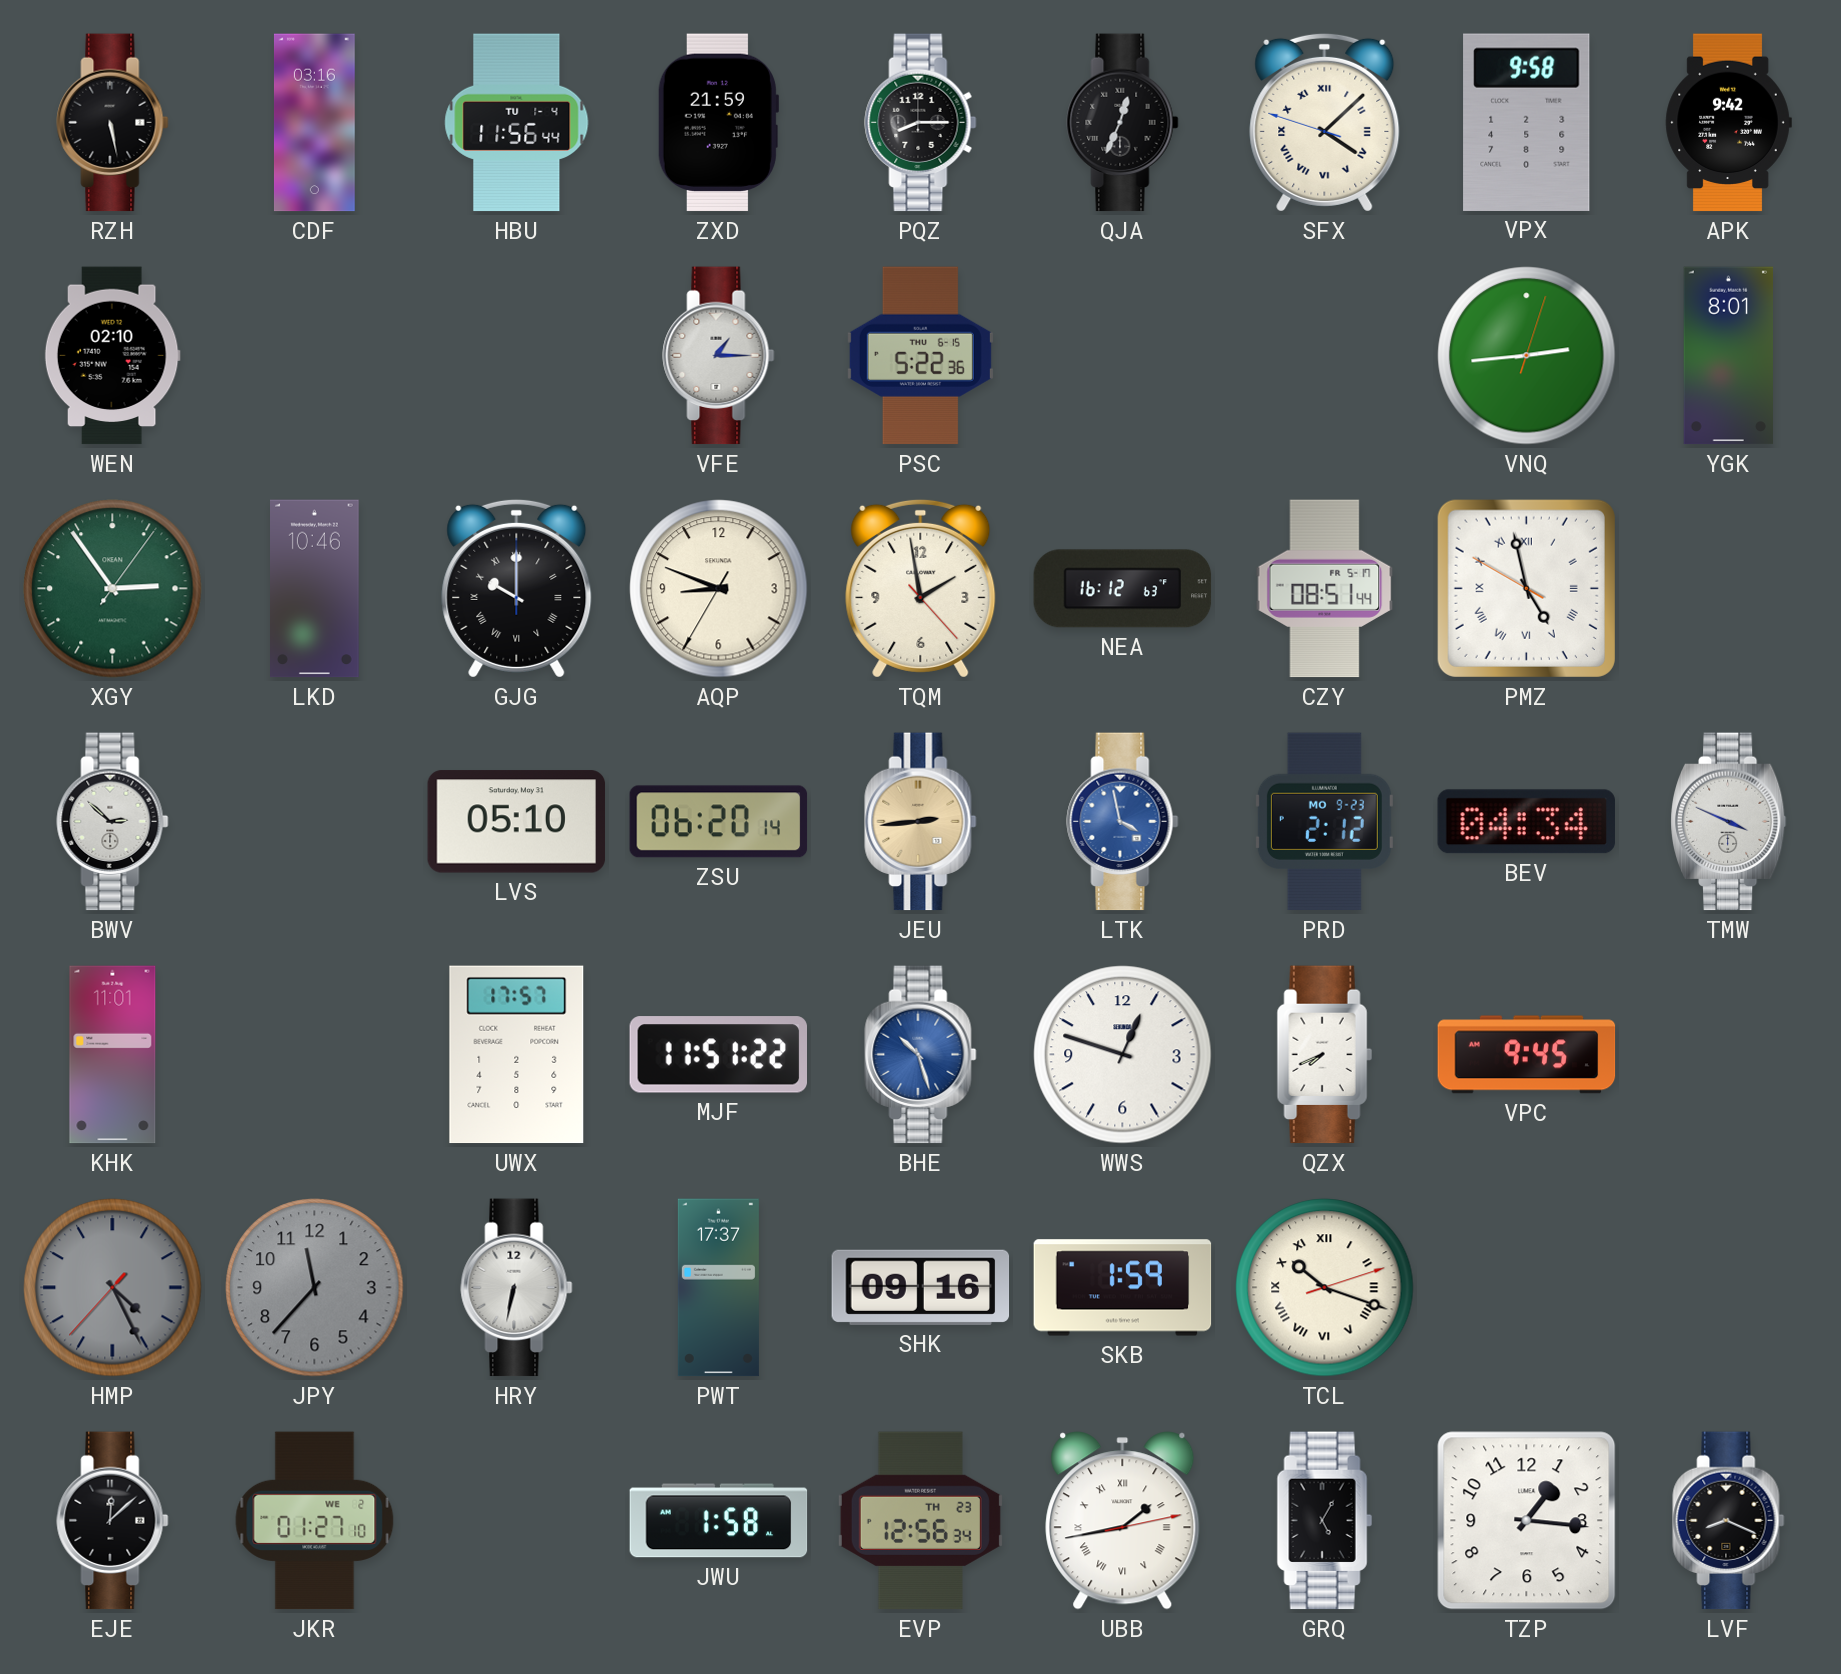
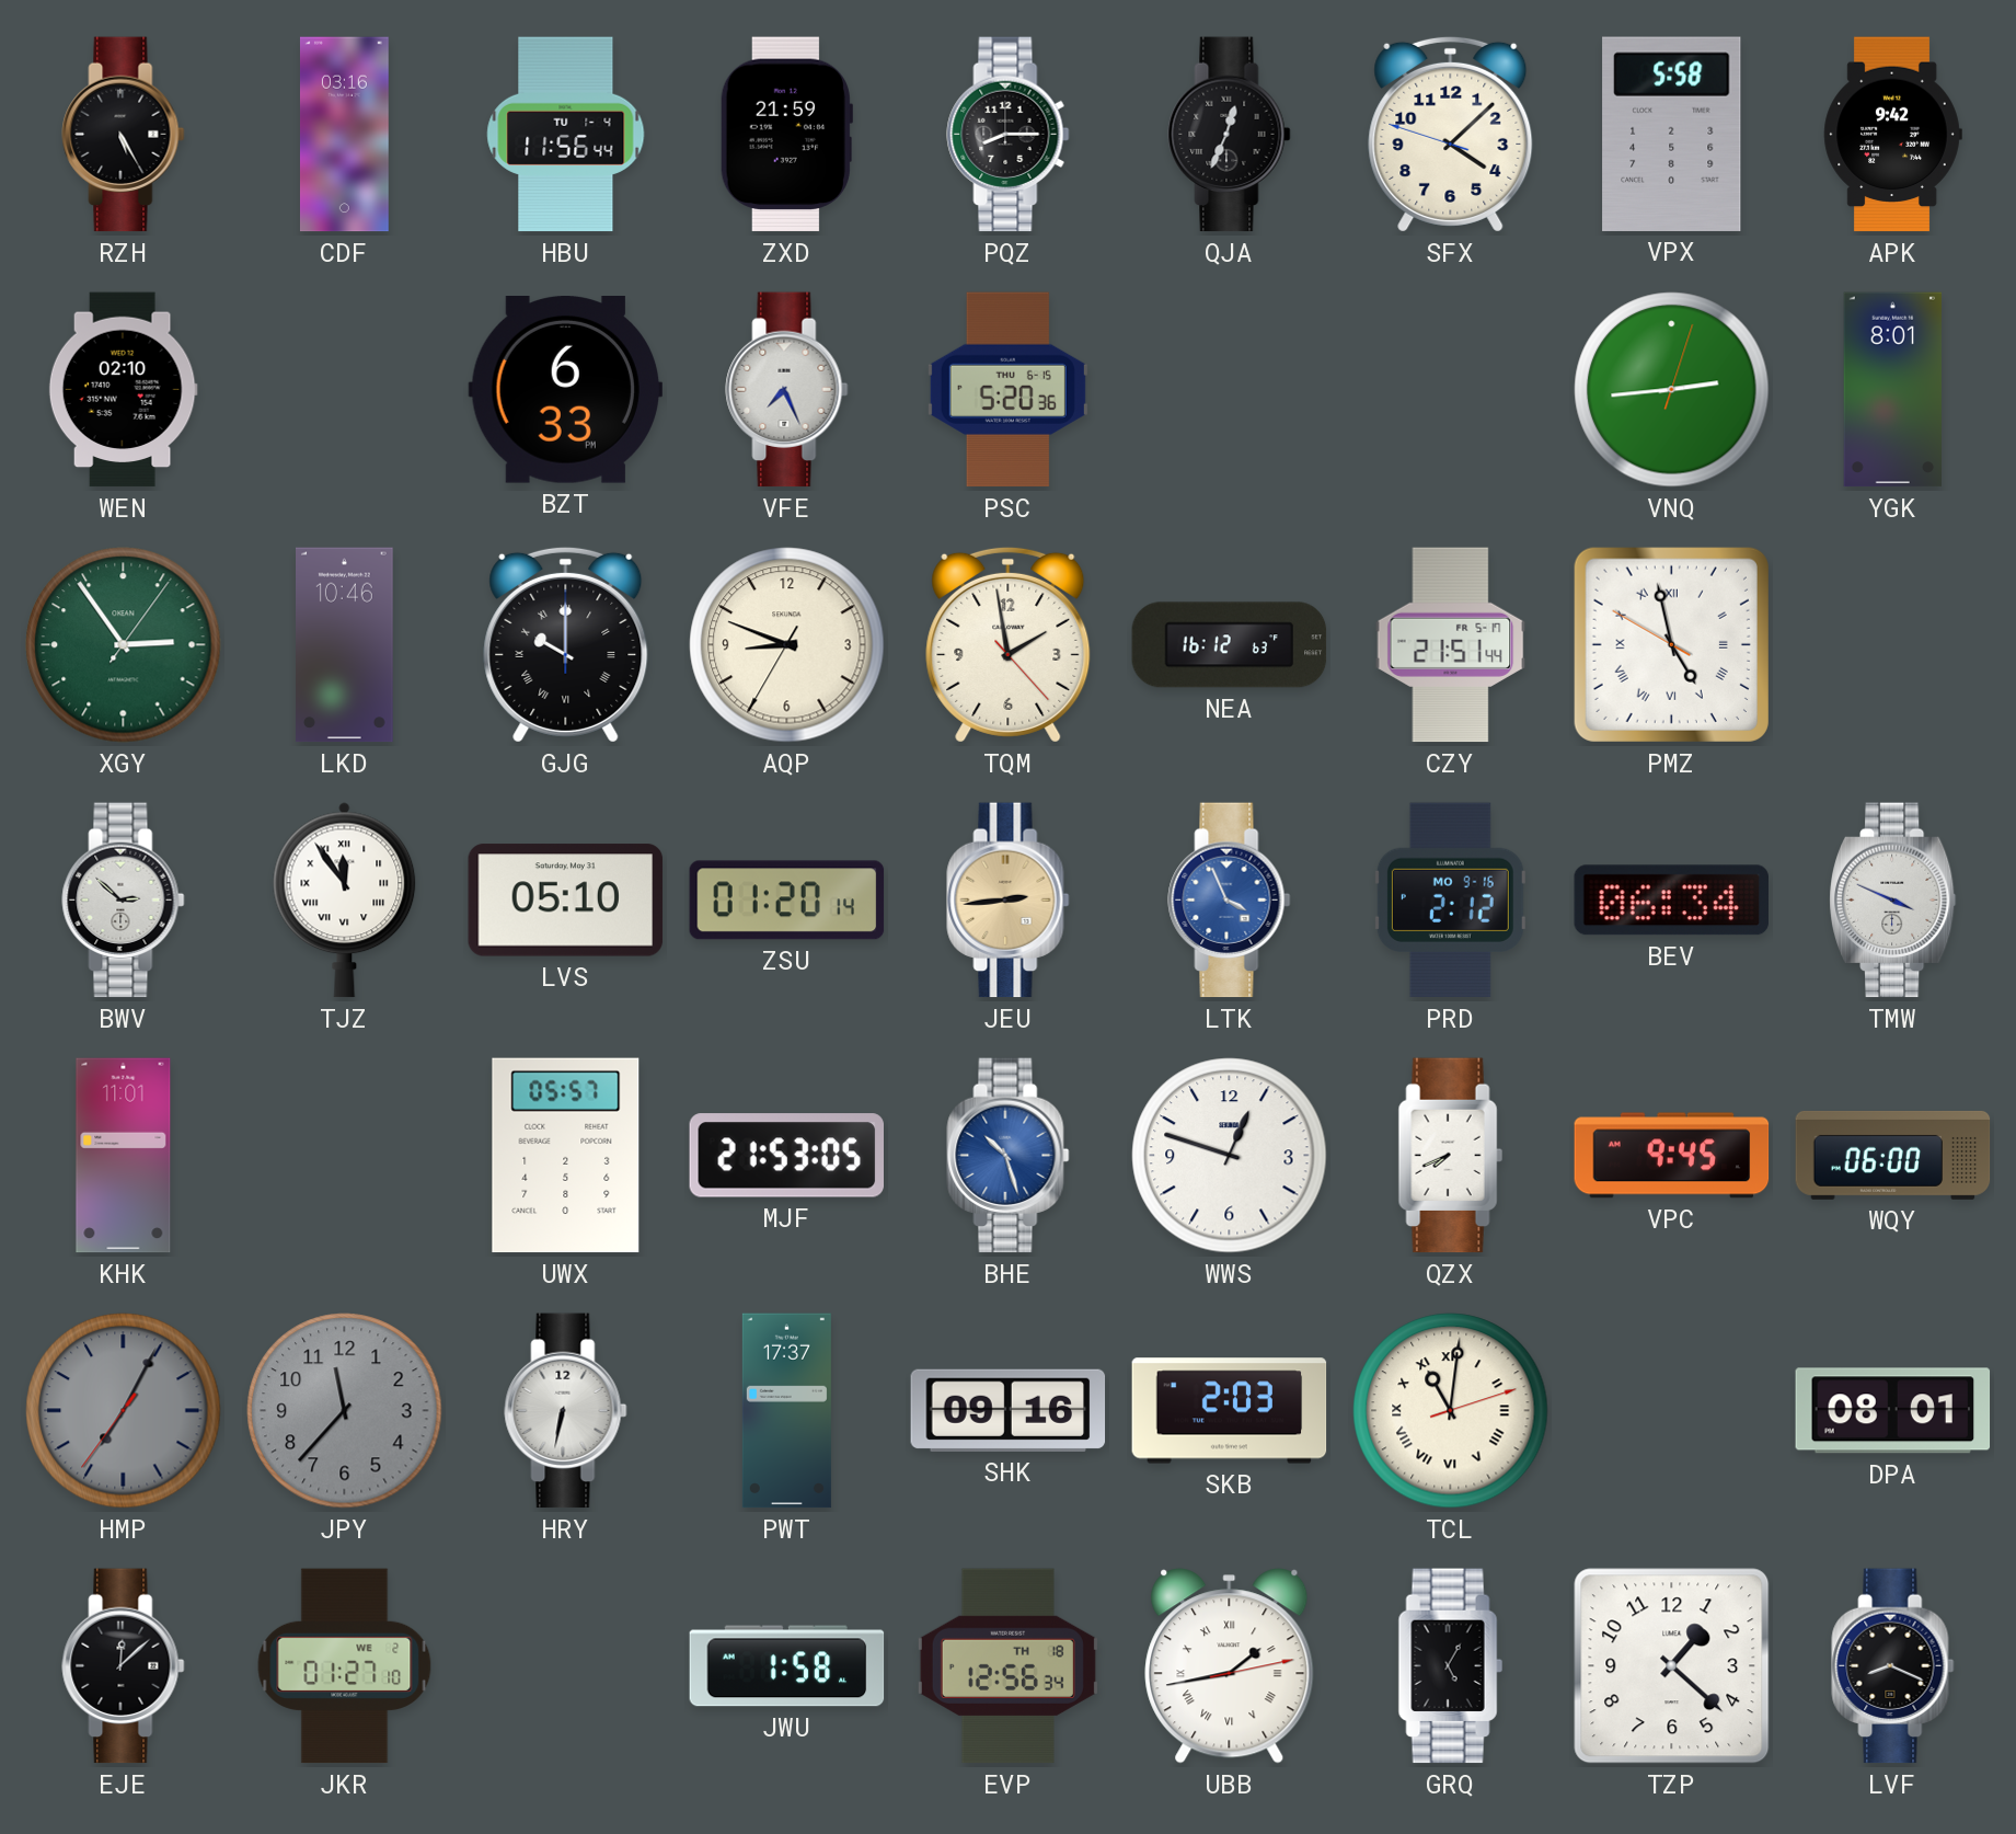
RZH: 5:28 -> 5:25
SFX numerals: Roman -> Arabic
VPX: 9:58 -> 5:58
BZT: none -> 6:33
VFE: 1:15 -> 7:26
PSC: 5:22 -> 5:20
CZY: 08:51 -> 21:51
TJZ: none -> 11:54
ZSU: 06:20 -> 01:20
LTK: 3:58 -> 3:56
PRD date: MO 9-23 -> MO 9-16
BEV: 04:34 -> 06:34
UWX: 17:57 -> 05:57
MJF: 11:51 -> 21:53
WQY: none -> 06:00
HMP: 4:25 -> 7:04
SKB: 1:59 -> 2:03
TCL: 10:18 -> 11:01
DPA: none -> 08:01
EVP date: TH 23 -> TH 18
TZP: 1:16 -> 1:22
